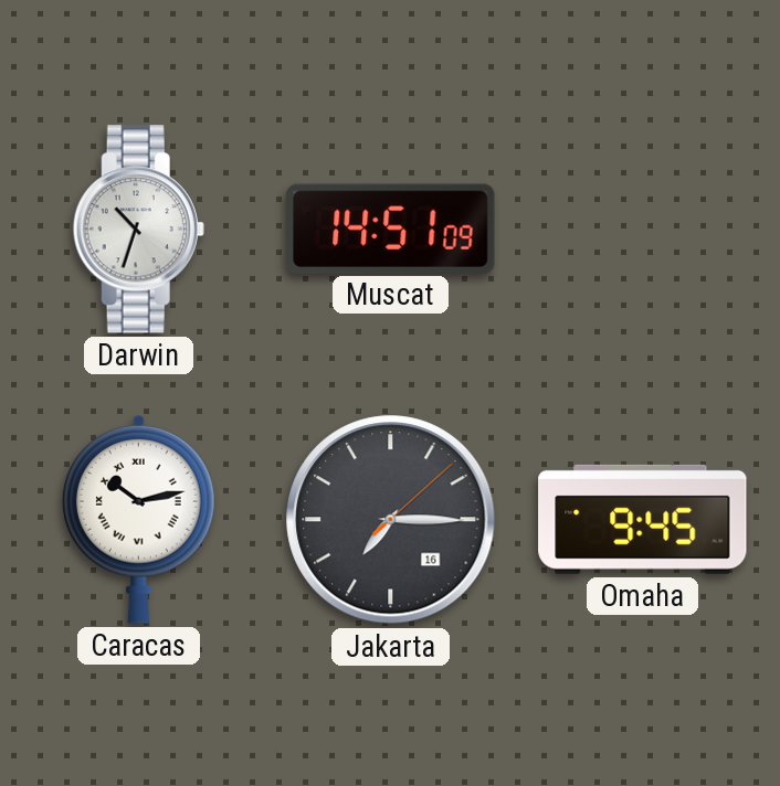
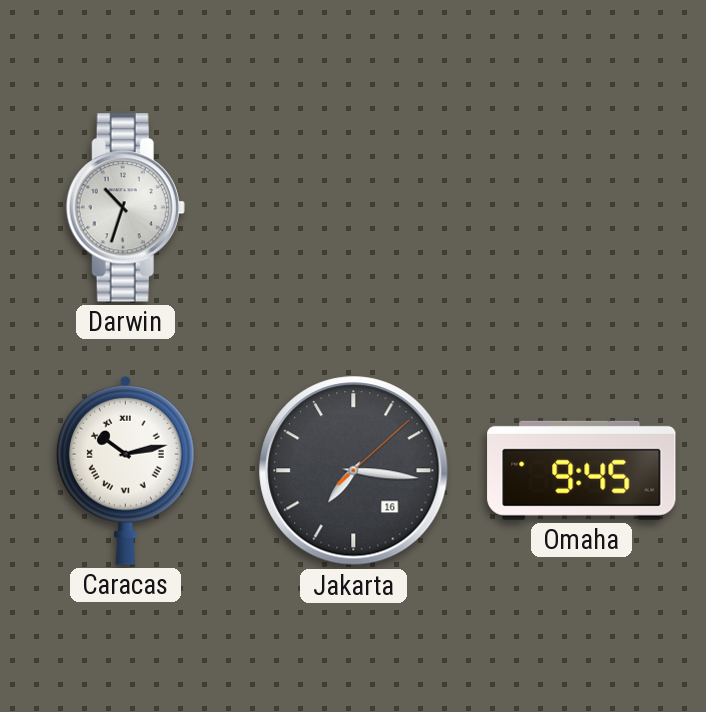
Muscat: 14:51 -> none
Jakarta: 7:15 -> 7:16
